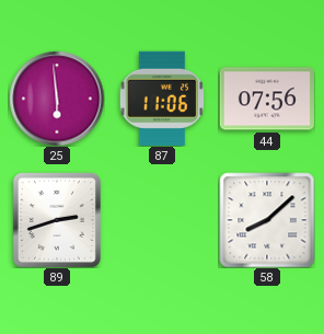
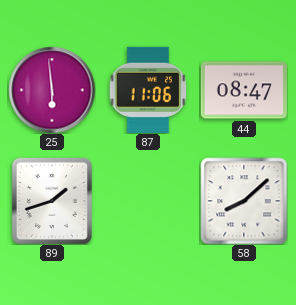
44: 07:56 -> 08:47
89: 2:42 -> 1:42
